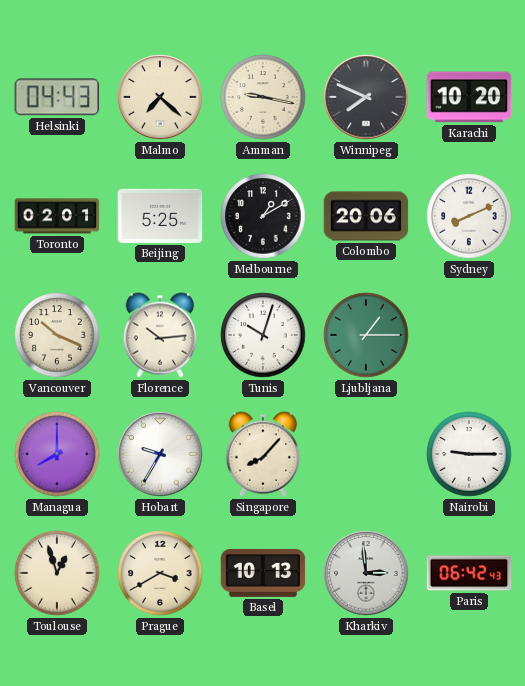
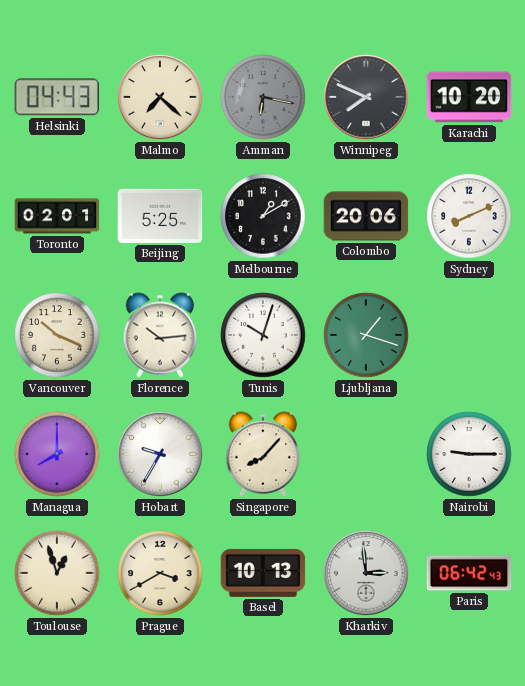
Amman: 9:17 -> 6:17
Amman dial: cream -> grey
Ljubljana: 1:15 -> 1:18
